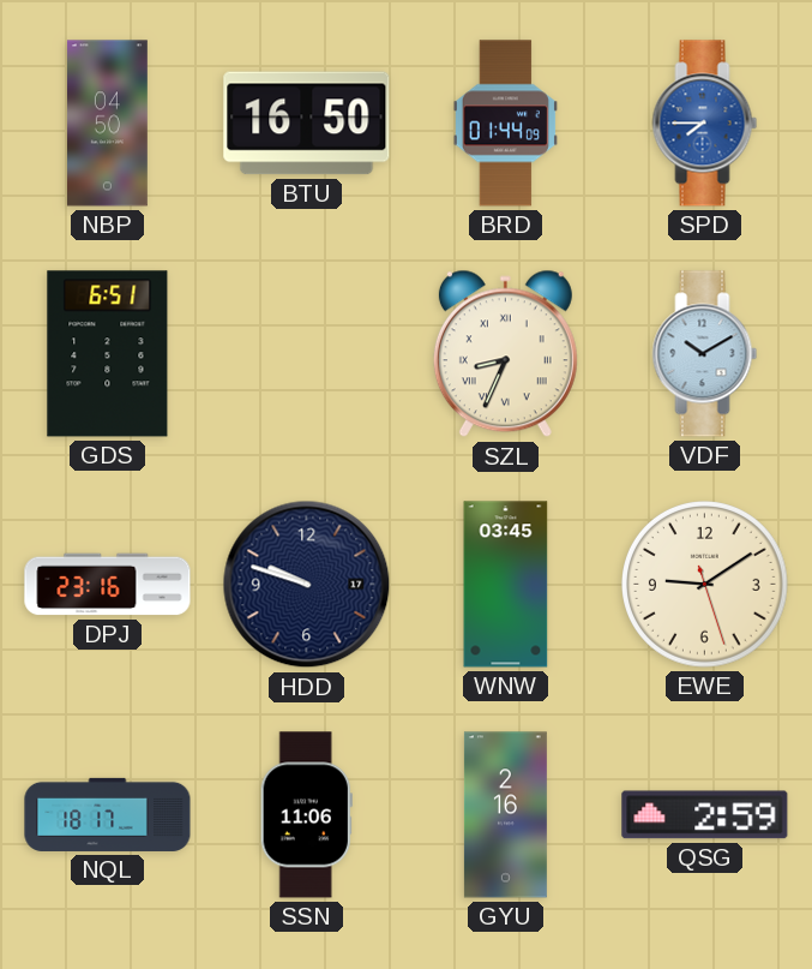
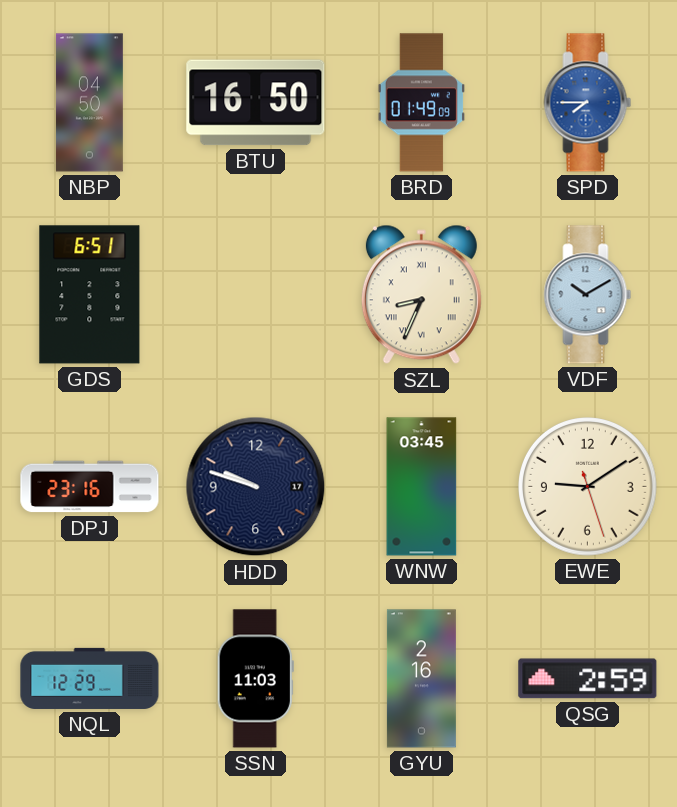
BRD: 01:44 -> 01:49
NQL: 18:17 -> 12:29
SSN: 11:06 -> 11:03
